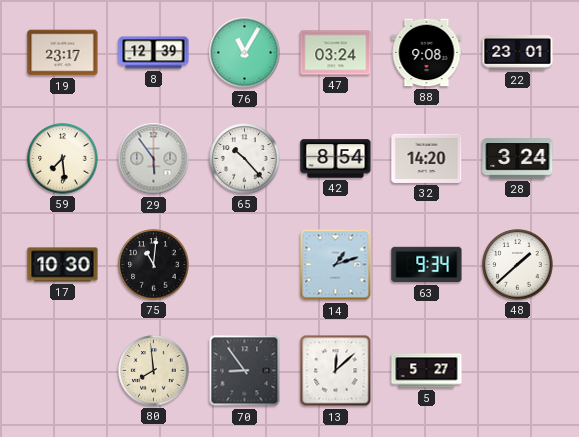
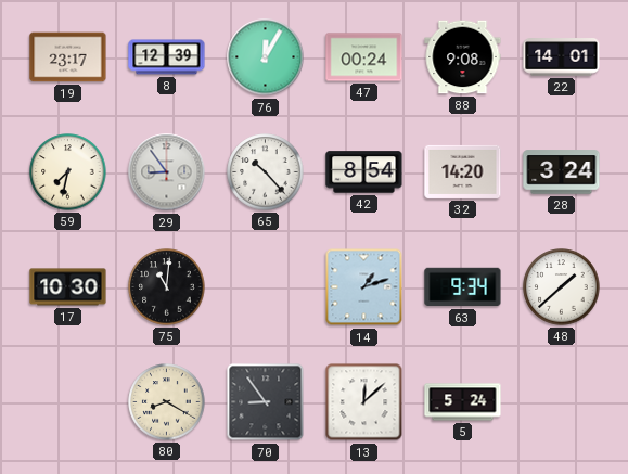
76: 11:05 -> 12:05
47: 03:24 -> 00:24
22: 23:01 -> 14:01
59: 7:29 -> 7:32
29: 5:54 -> 8:54
80: 7:59 -> 8:20
5: 5:27 -> 5:24
